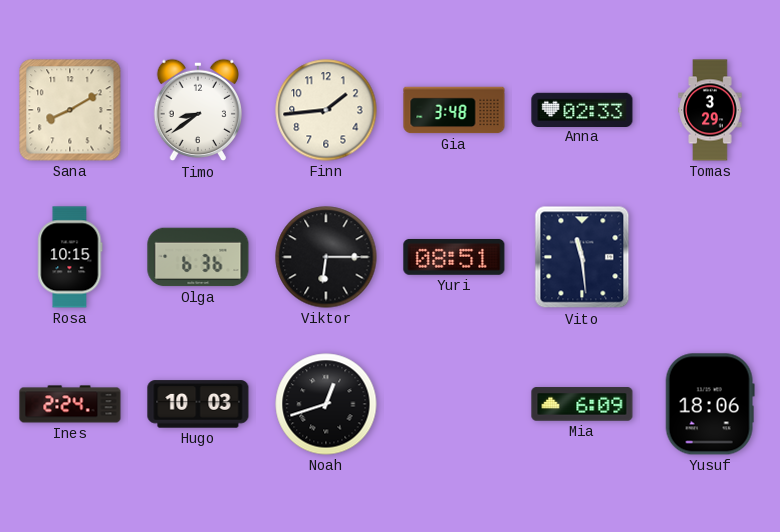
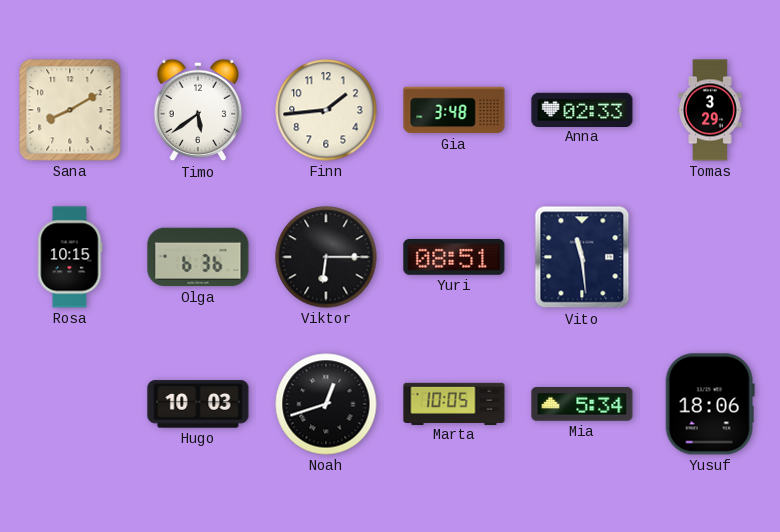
Timo: 8:39 -> 5:39
Ines: 2:24 -> none
Marta: none -> 10:05
Mia: 6:09 -> 5:34
